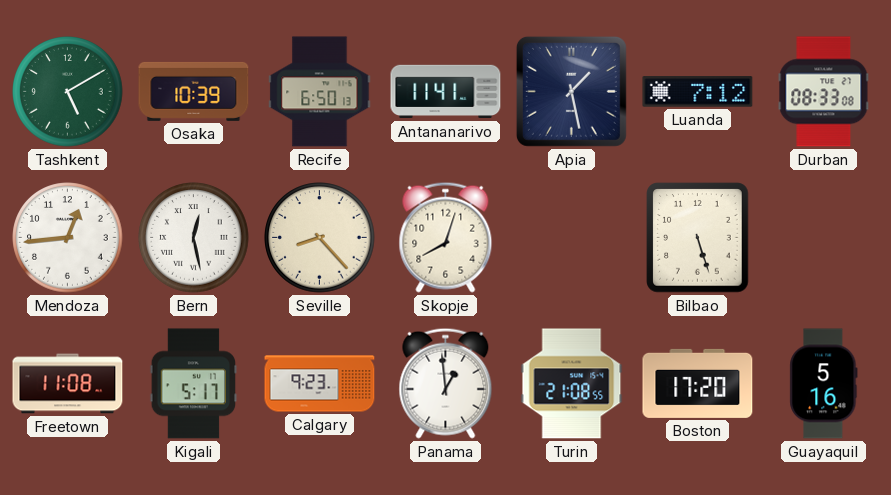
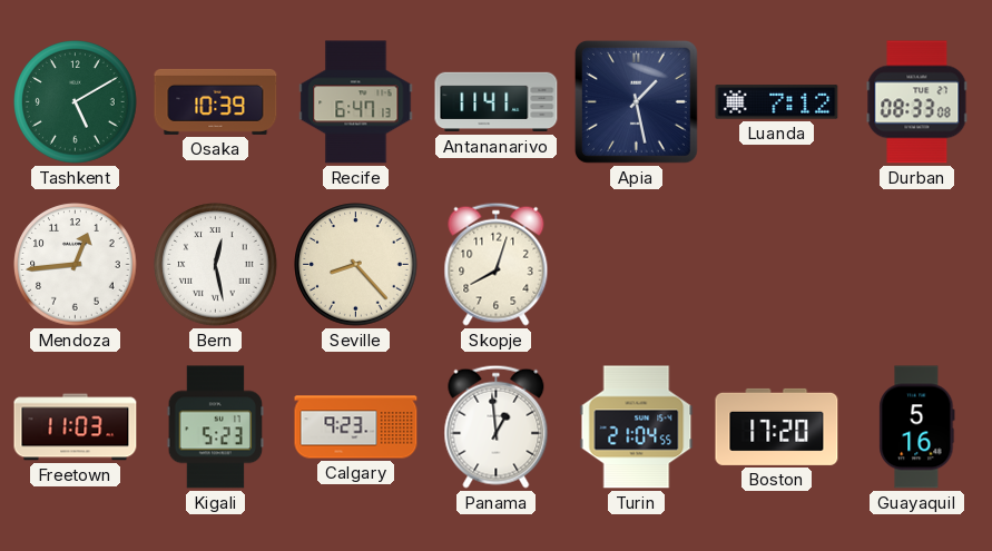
Recife: 6:50 -> 6:47
Bilbao: 5:27 -> none
Freetown: 11:08 -> 11:03
Kigali: 5:17 -> 5:23
Turin: 21:08 -> 21:04
